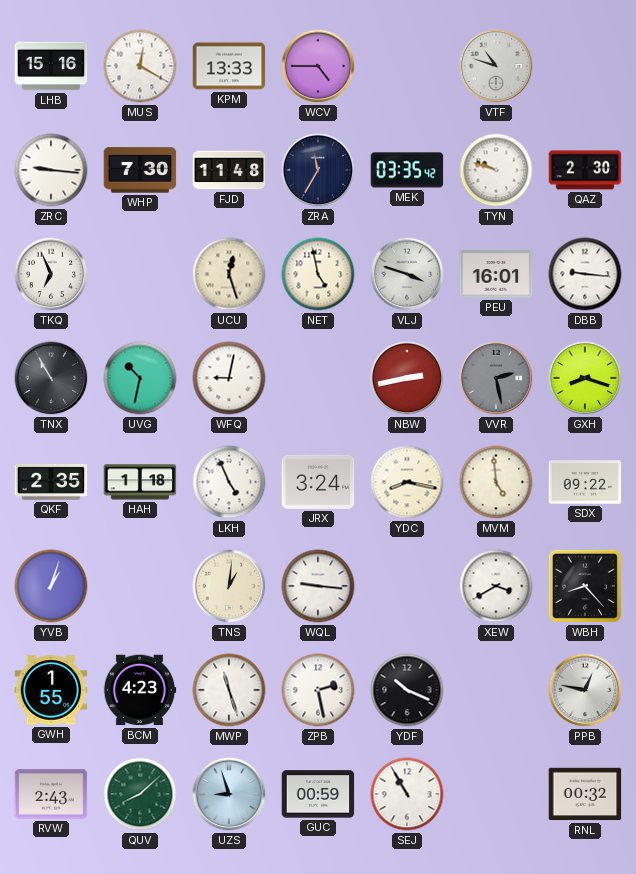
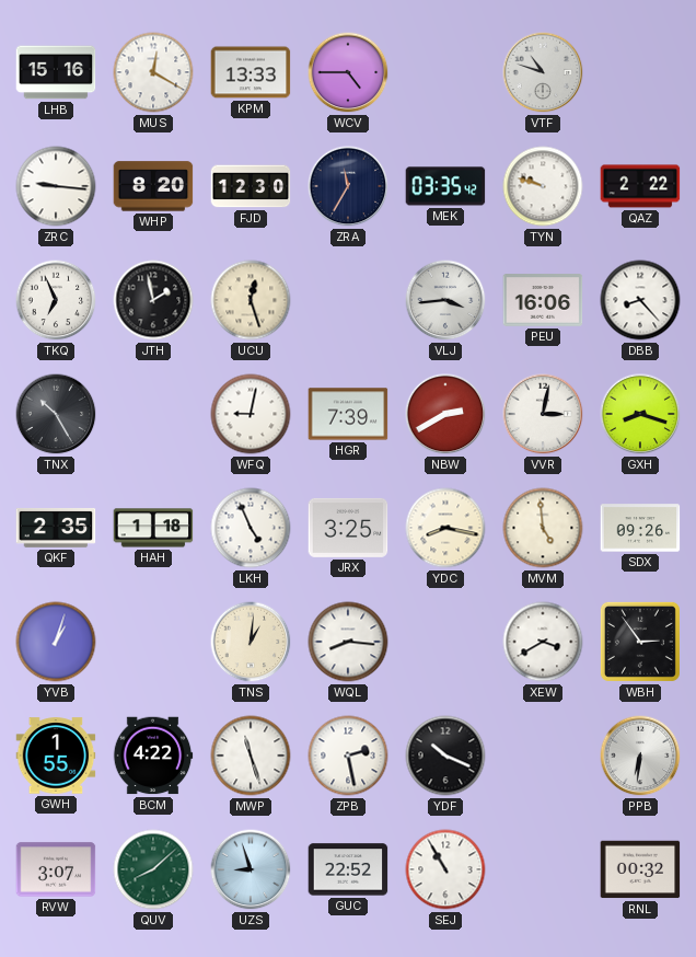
WHP: 7:30 -> 8:20
FJD: 11:48 -> 12:30
QAZ: 2:30 -> 2:22
JTH: none -> 1:58
NET: 4:58 -> none
VLJ: 3:48 -> 3:44
PEU: 16:01 -> 16:06
DBB: 9:16 -> 8:23
TNX: 10:55 -> 10:25
UVG: 10:32 -> none
HGR: none -> 7:39
NBW: 2:43 -> 2:40
VVR: 2:28 -> 3:02
VVR dial: grey -> white
JRX: 3:24 -> 3:25
SDX: 09:22 -> 09:26
WQL: 9:16 -> 8:16
WBH: 8:23 -> 2:54
BCM: 4:23 -> 4:22
PPB: 12:47 -> 6:31
RVW: 2:43 -> 3:07
GUC: 00:59 -> 22:52
